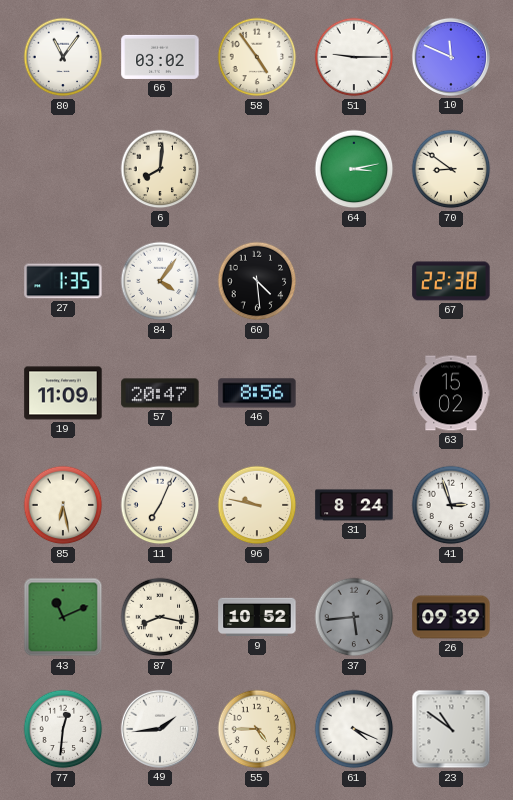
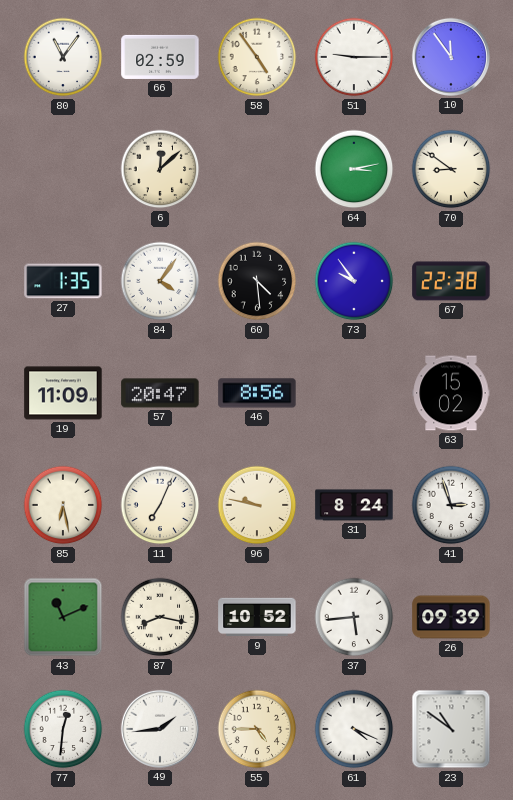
66: 03:02 -> 02:59
10: 11:49 -> 11:54
6: 8:01 -> 12:08
73: none -> 9:54
37 dial: grey -> white
